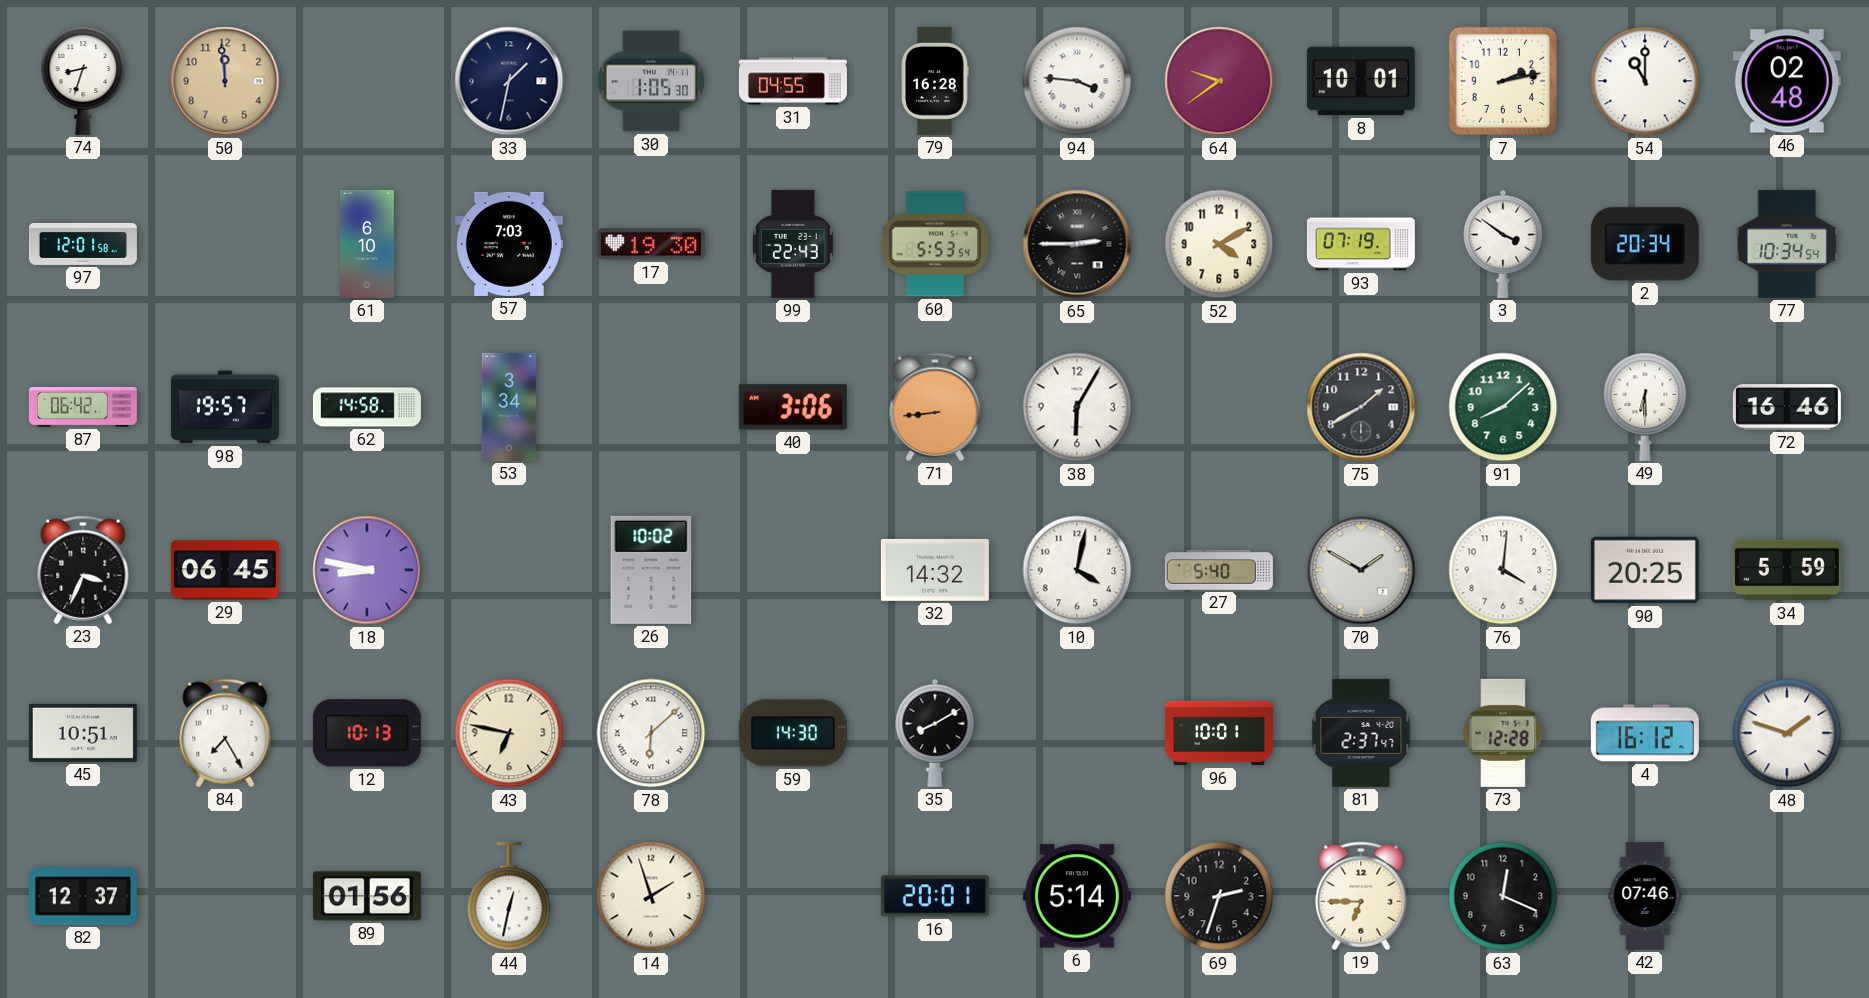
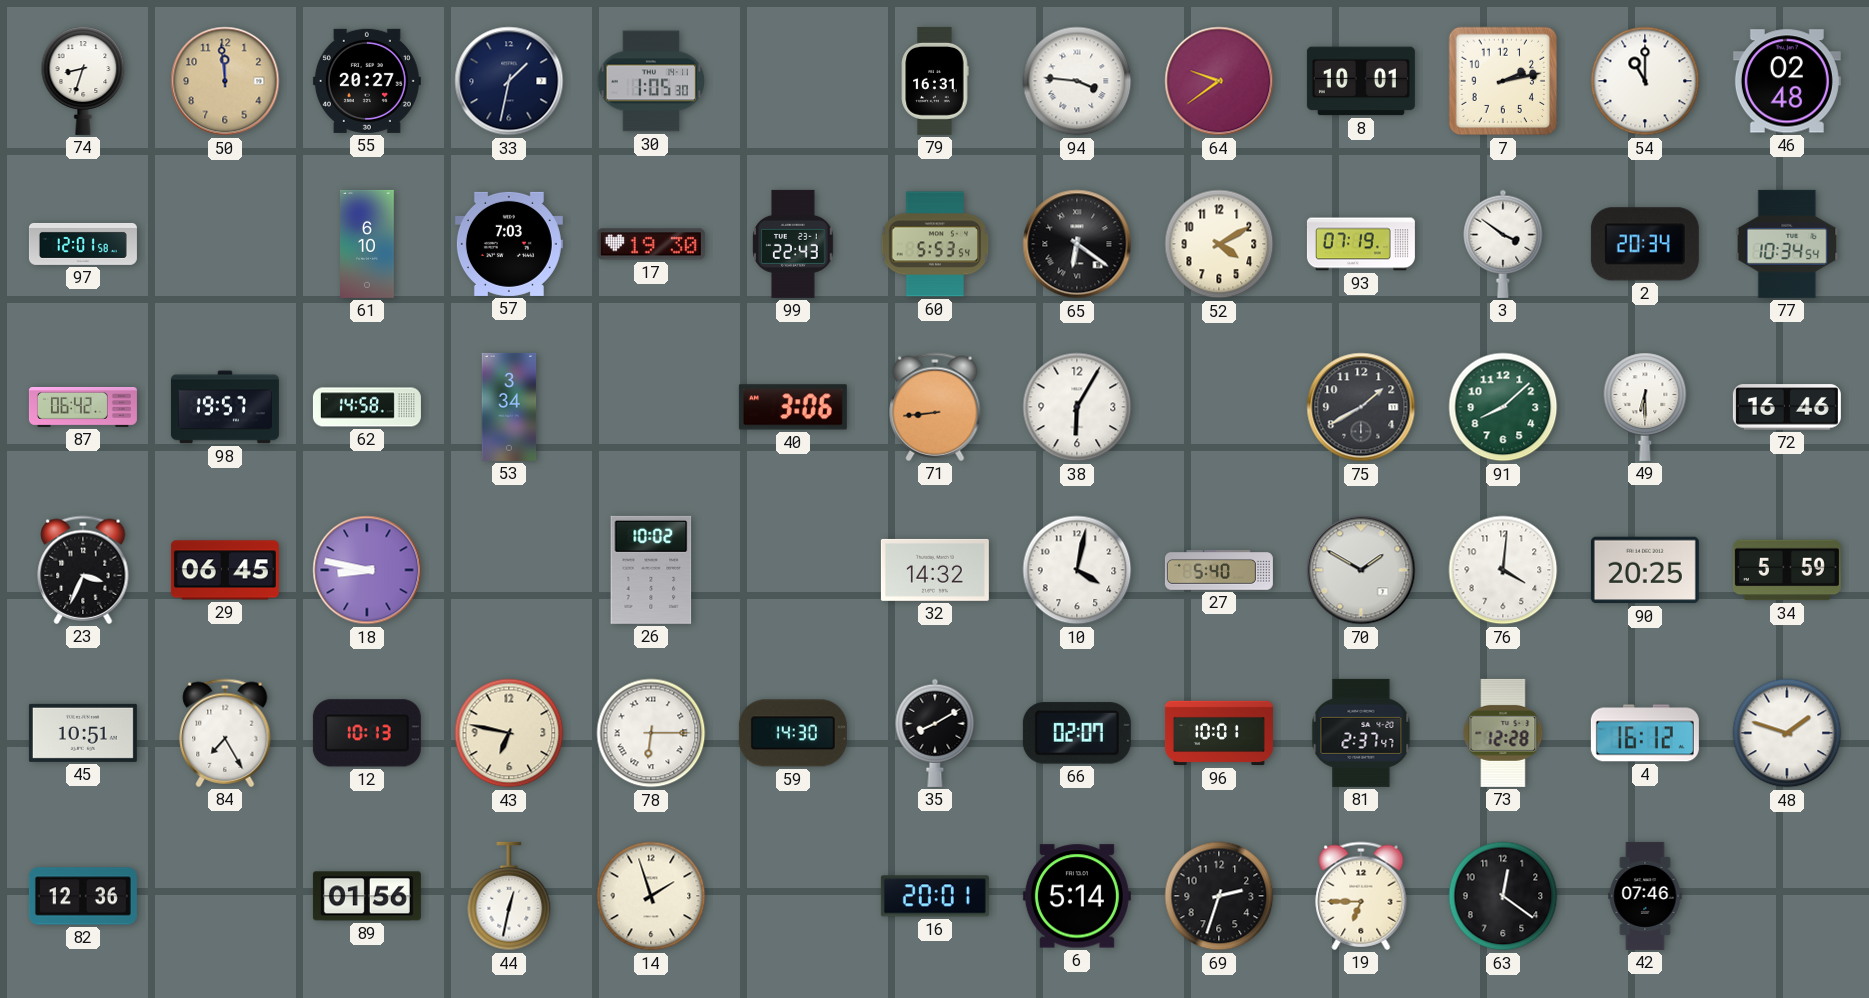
55: none -> 20:27
31: 04:55 -> none
79: 16:28 -> 16:31
65: 2:45 -> 6:21
78: 6:08 -> 6:15
66: none -> 02:07
82: 12:37 -> 12:36
63: 12:19 -> 12:21
